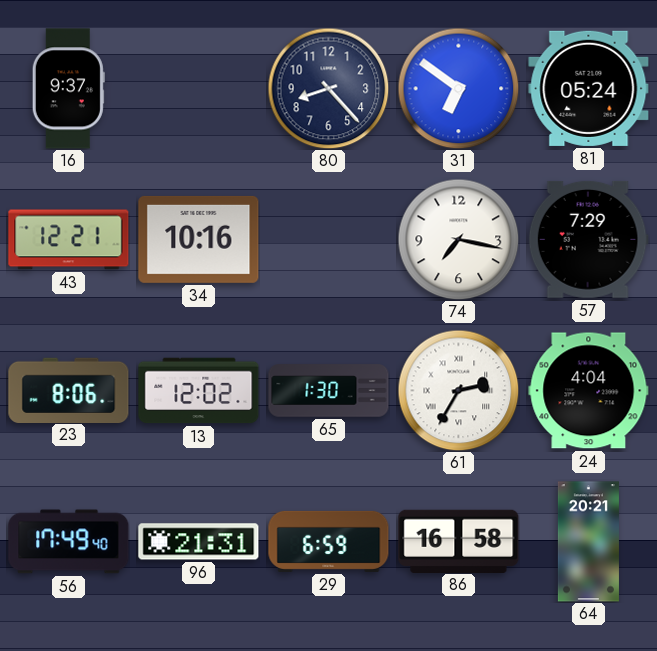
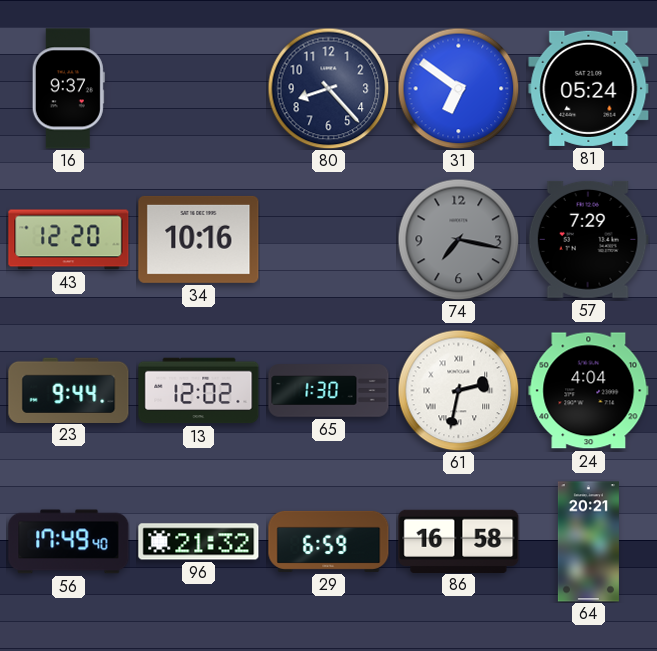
43: 12:21 -> 12:20
74 dial: white -> grey
23: 8:06 -> 9:44
61: 2:35 -> 2:32
96: 21:31 -> 21:32
